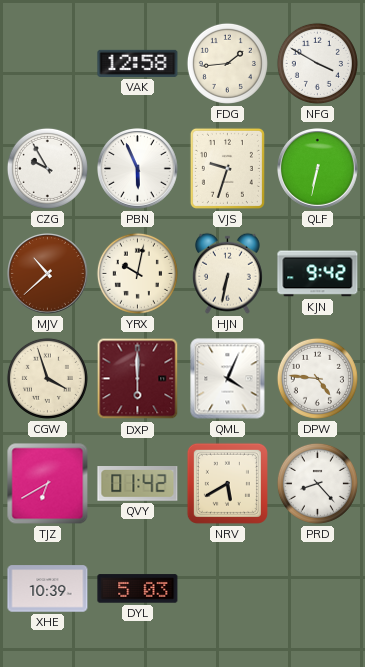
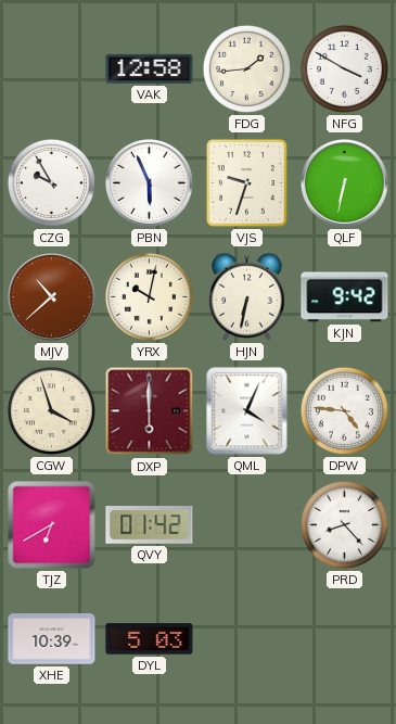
NRV: 5:40 -> none
